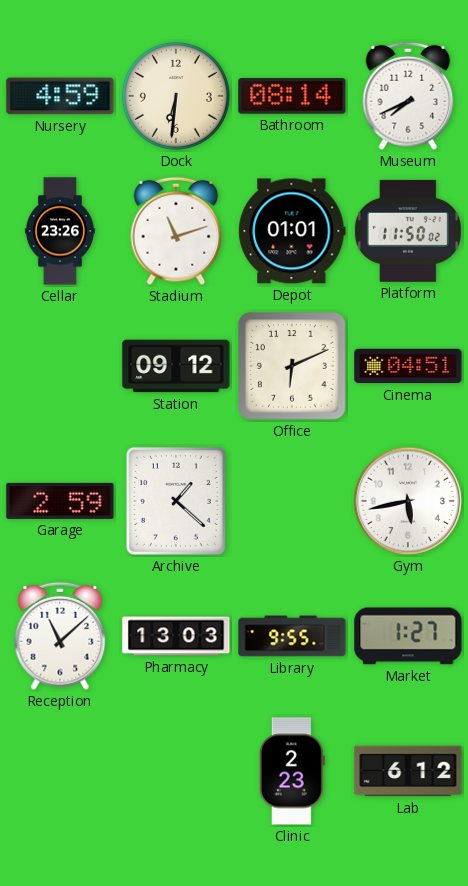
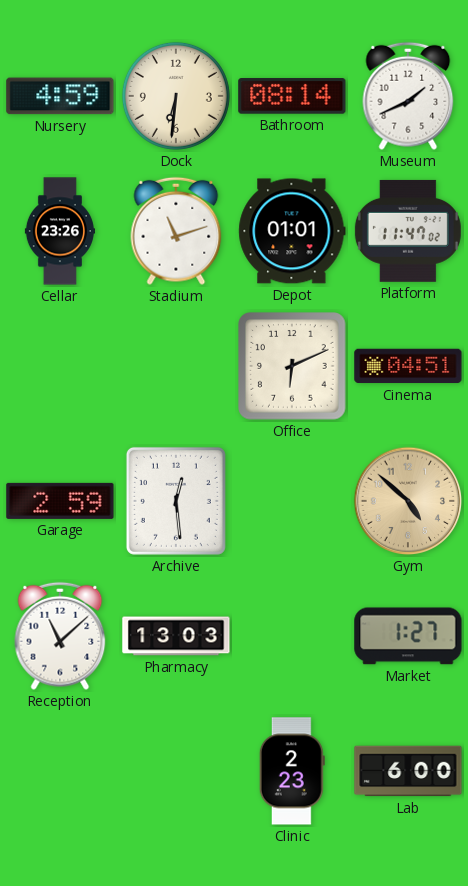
Museum: 7:41 -> 1:41
Platform: 11:50 -> 11:47
Station: 09:12 -> none
Archive: 1:22 -> 12:29
Gym: 5:43 -> 4:52
Gym dial: white -> champagne
Library: 9:55 -> none
Lab: 6:12 -> 6:00
